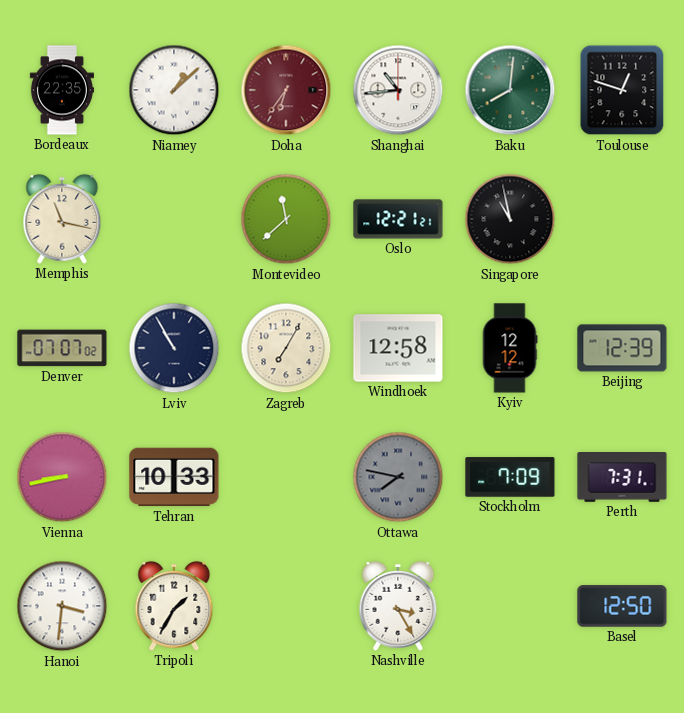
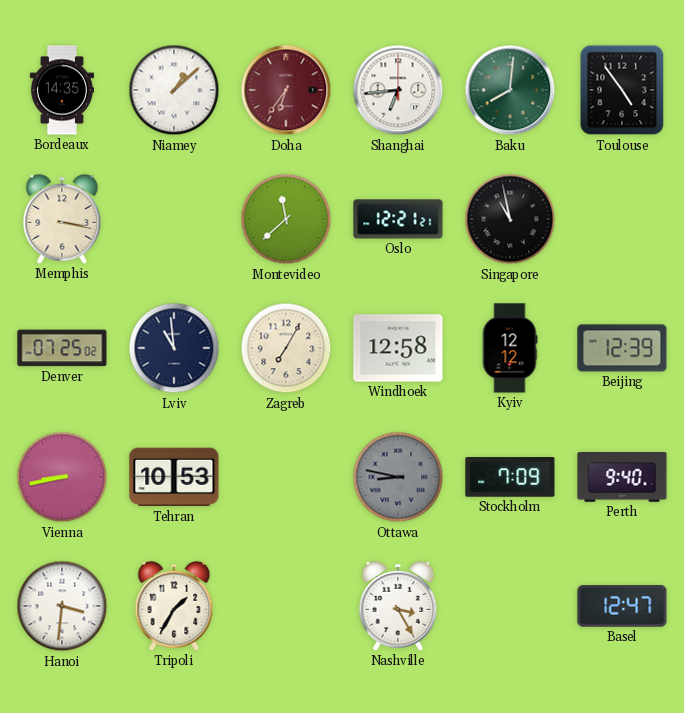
Bordeaux: 22:35 -> 14:35
Shanghai: 10:44 -> 6:44
Toulouse: 12:48 -> 4:54
Memphis: 11:17 -> 3:17
Denver: 07:07 -> 07:25
Lviv: 10:55 -> 10:59
Tehran: 10:33 -> 10:53
Ottawa: 7:47 -> 8:47
Perth: 7:31 -> 9:40
Basel: 12:50 -> 12:47
